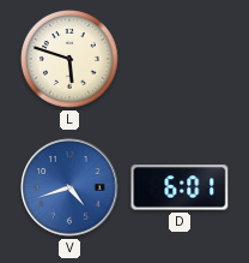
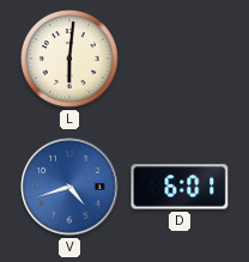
L: 5:48 -> 6:01
